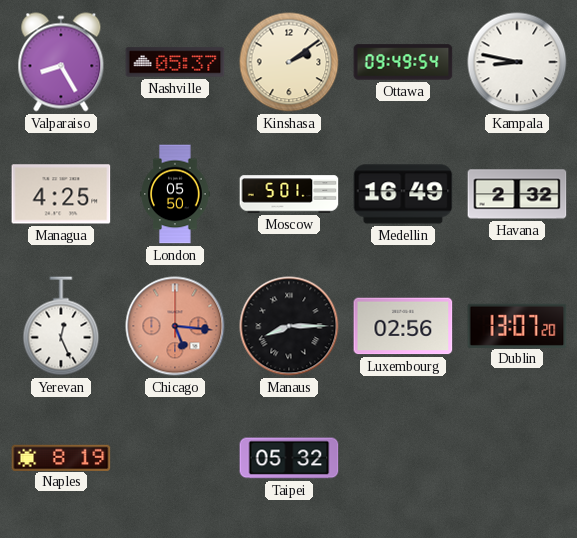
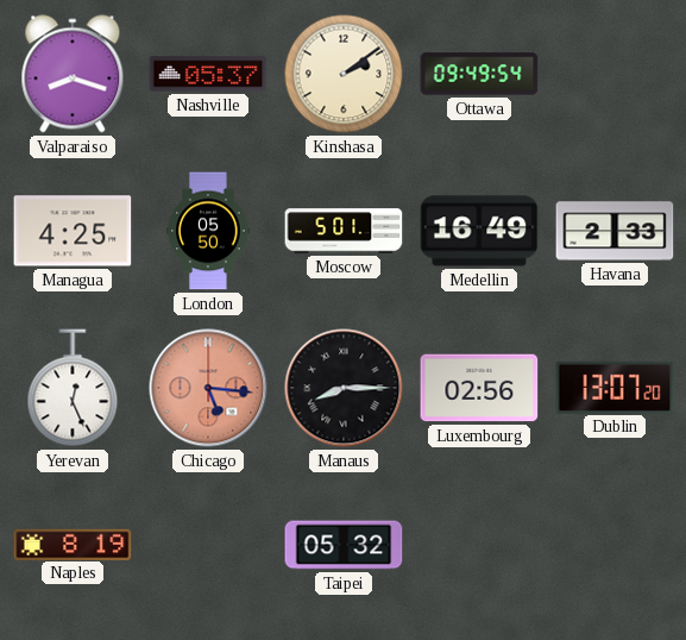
Valparaiso: 8:25 -> 8:18
Kampala: 8:47 -> none
Havana: 2:32 -> 2:33
